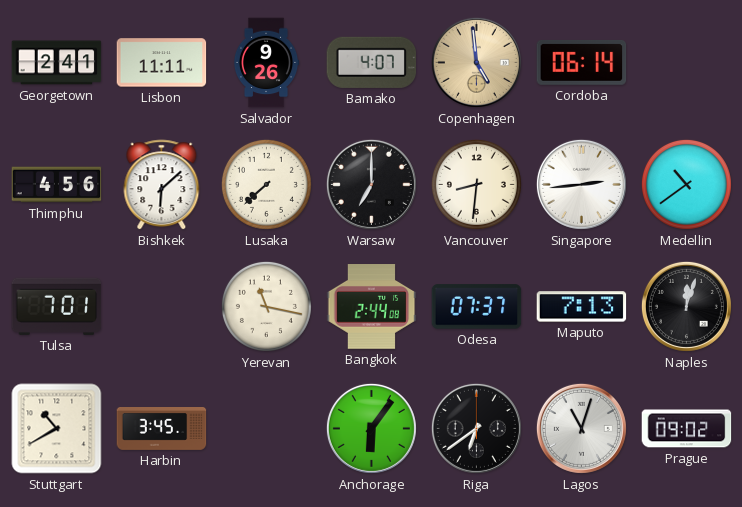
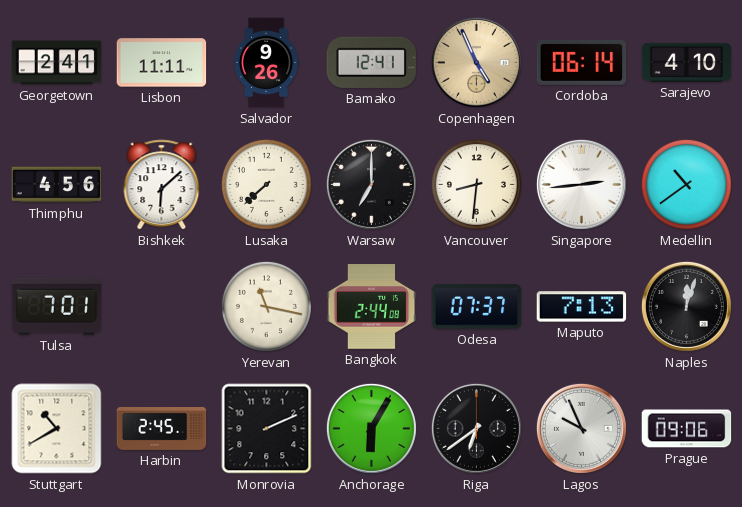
Bamako: 4:07 -> 12:41
Copenhagen: 4:59 -> 4:56
Sarajevo: none -> 4:10
Harbin: 3:45 -> 2:45
Monrovia: none -> 2:11
Anchorage: 6:06 -> 6:05
Lagos: 11:03 -> 9:56
Prague: 09:02 -> 09:06
